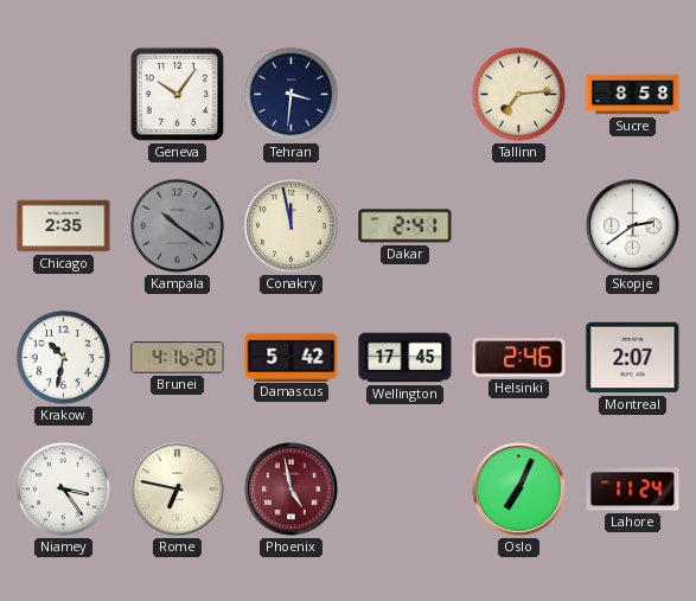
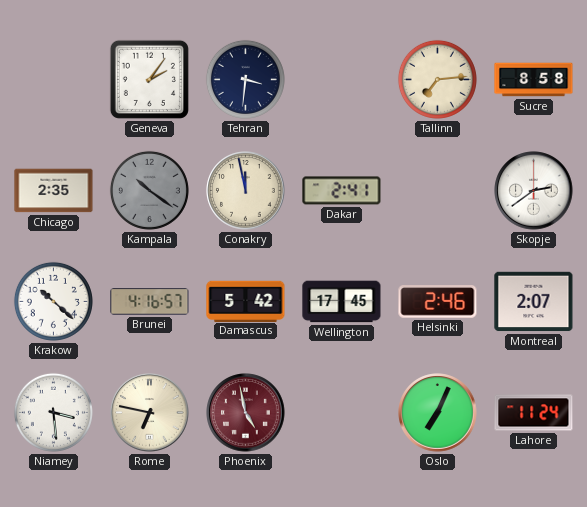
Geneva: 10:06 -> 2:06
Krakow: 10:32 -> 10:22
Brunei: 4:16:20 -> 4:16:57
Niamey: 3:24 -> 3:29
